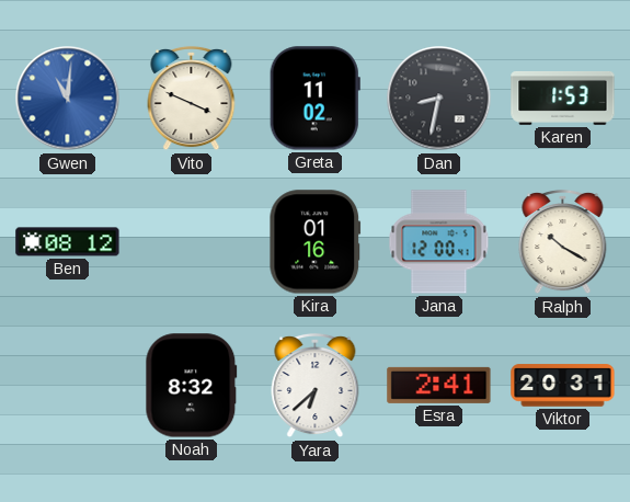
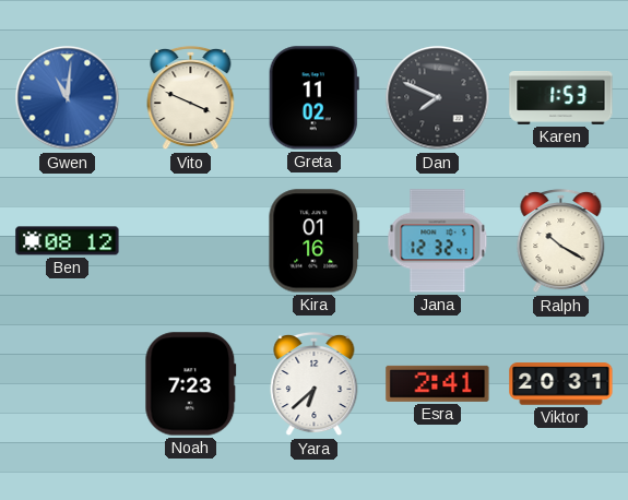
Dan: 8:32 -> 7:49
Jana: 12:00 -> 12:32
Noah: 8:32 -> 7:23
